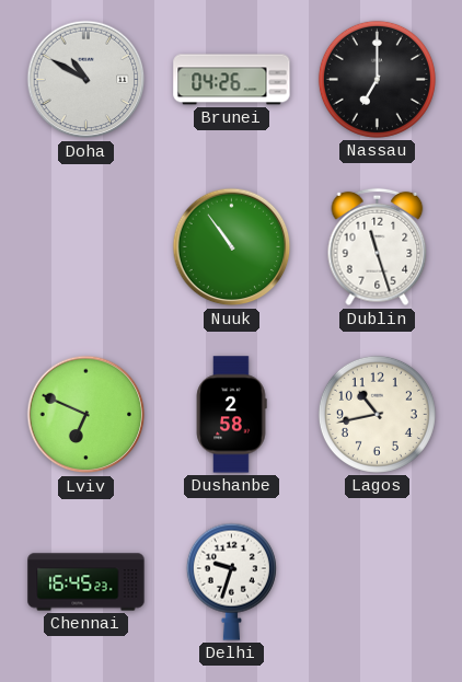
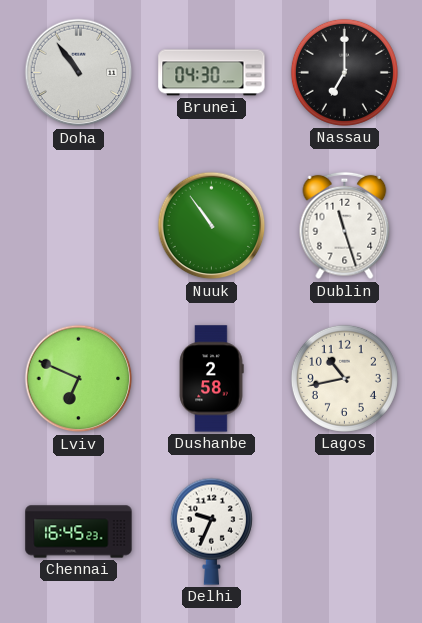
Doha: 10:50 -> 10:54
Brunei: 04:26 -> 04:30
Delhi: 9:33 -> 9:34
